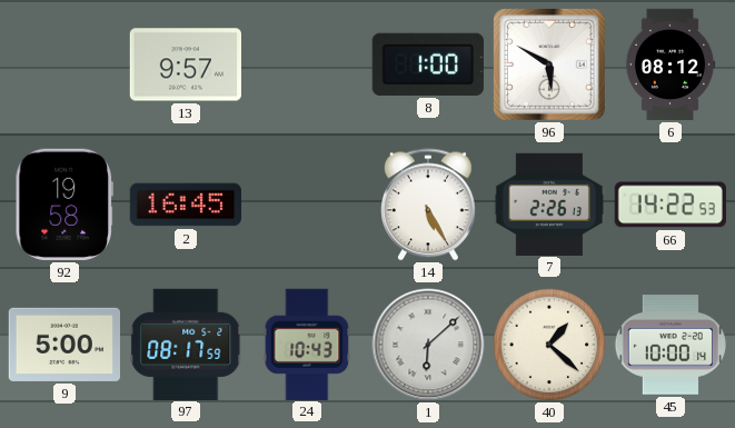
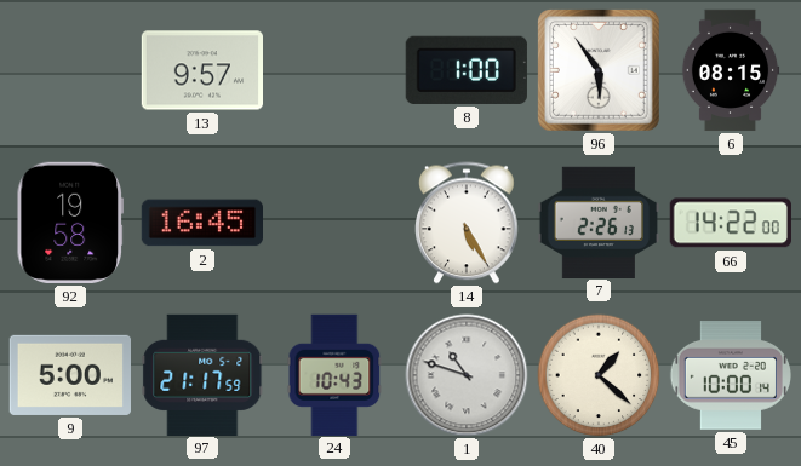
96: 5:50 -> 5:54
6: 08:12 -> 08:15
66: 14:22:53 -> 14:22:00
97: 08:17 -> 21:17
1: 6:08 -> 10:48
